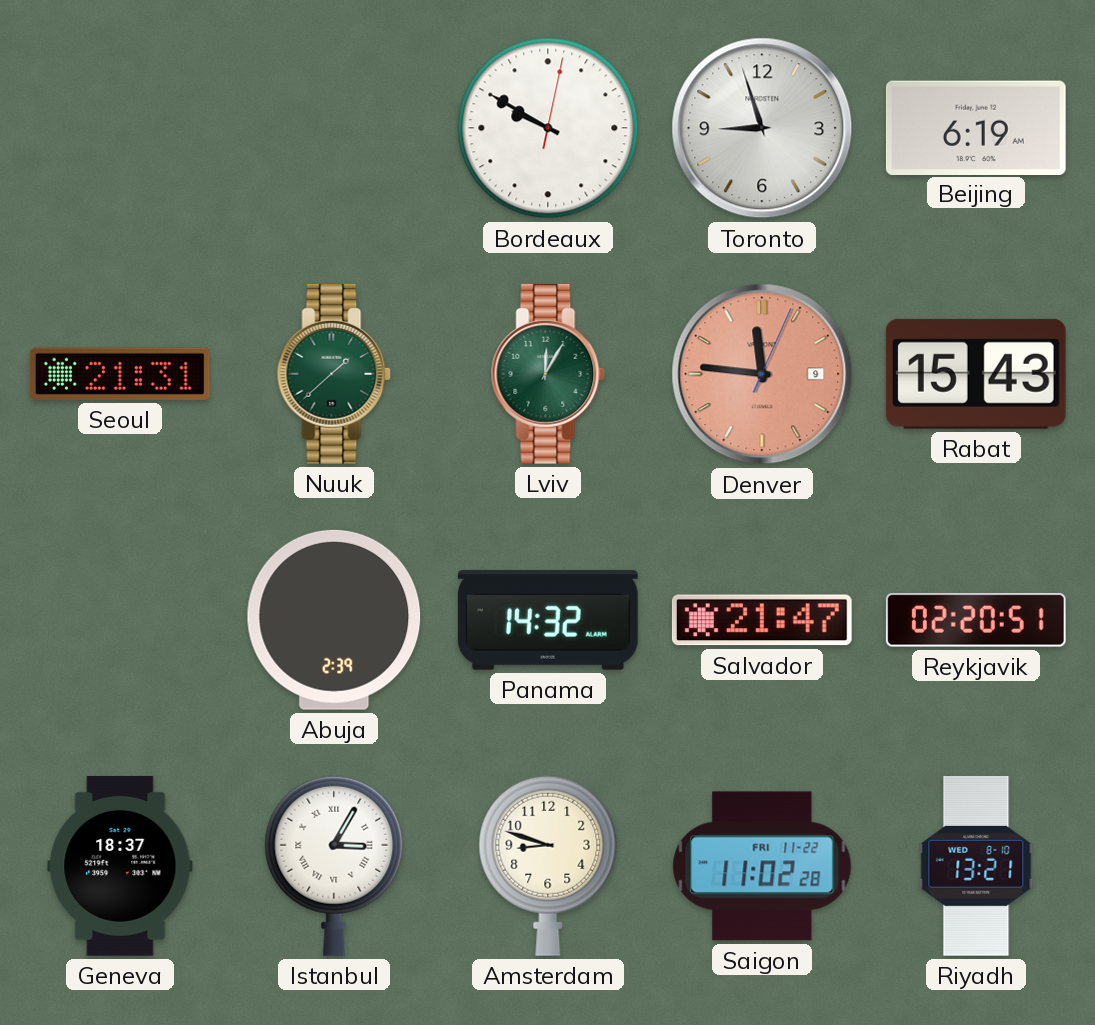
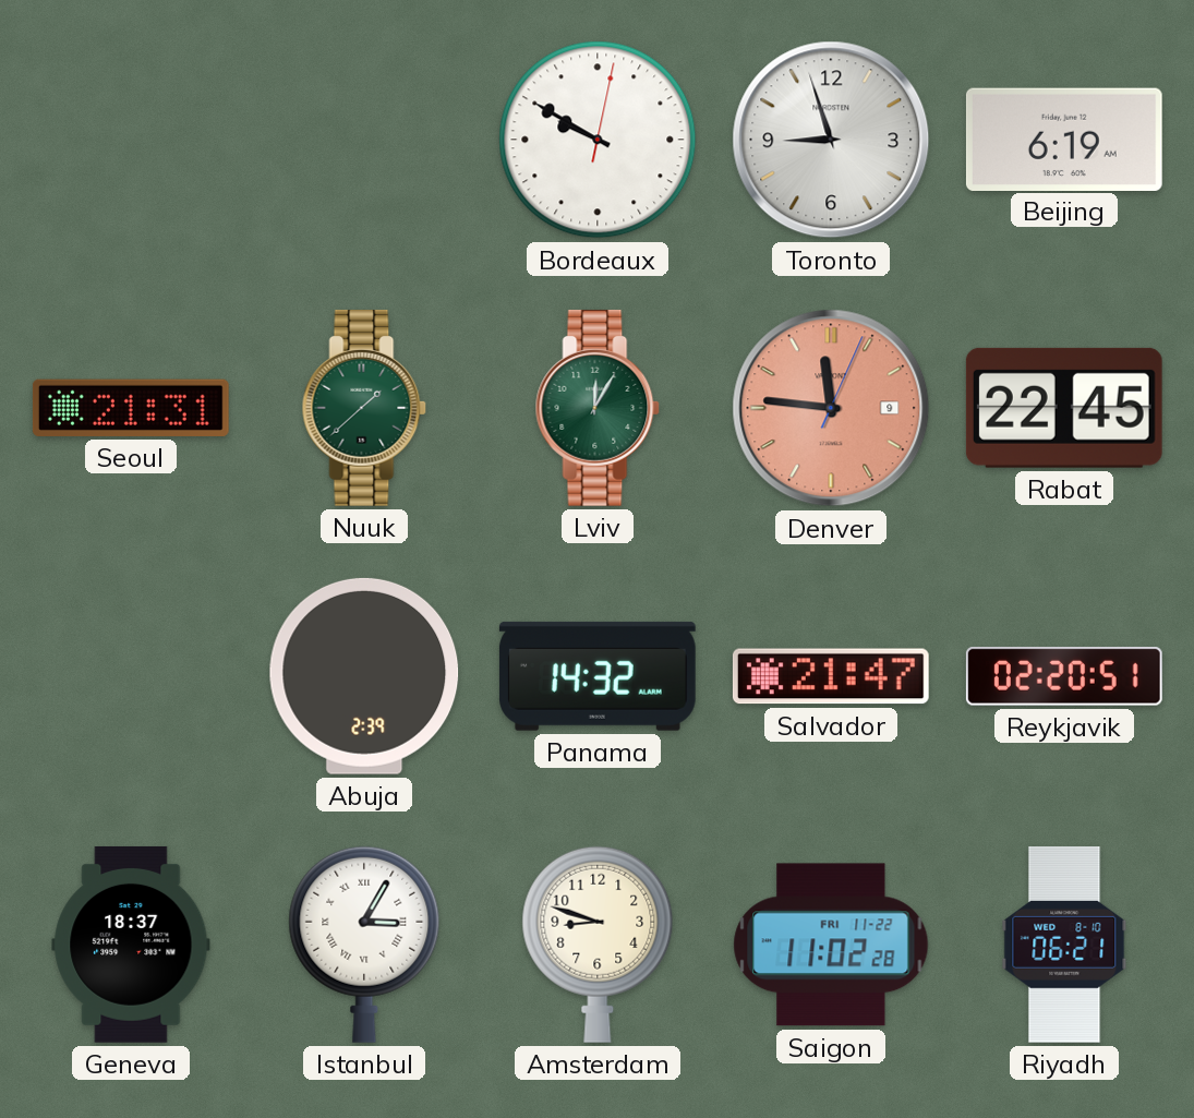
Rabat: 15:43 -> 22:45
Riyadh: 13:21 -> 06:21
